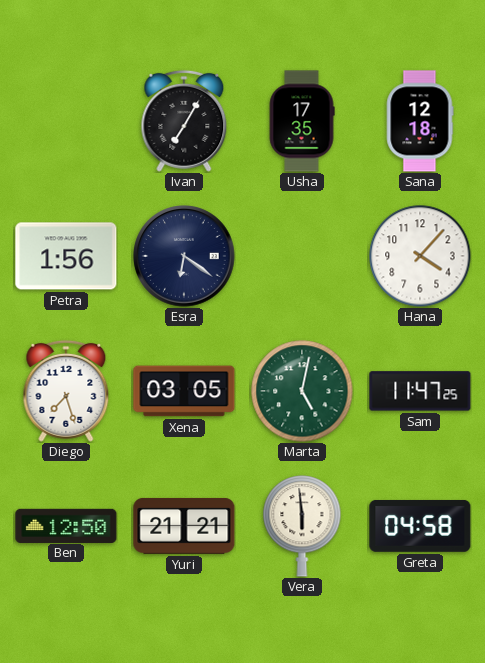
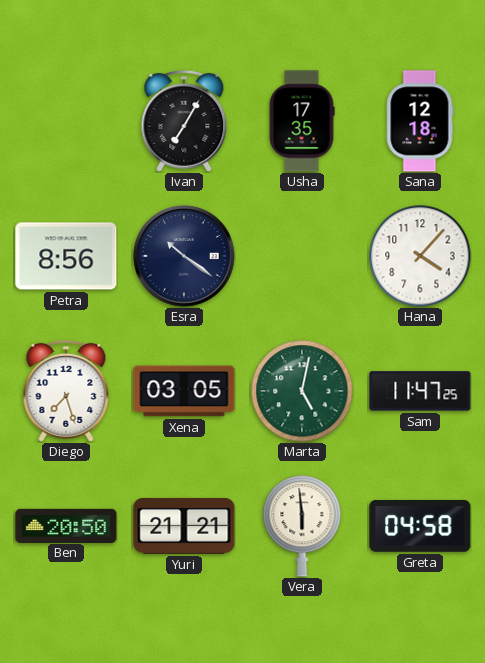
Petra: 1:56 -> 8:56
Esra: 6:21 -> 10:21
Ben: 12:50 -> 20:50
